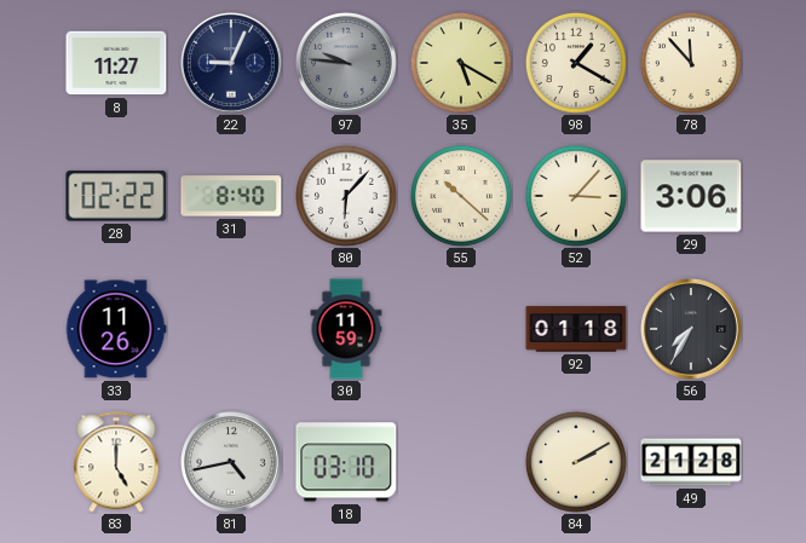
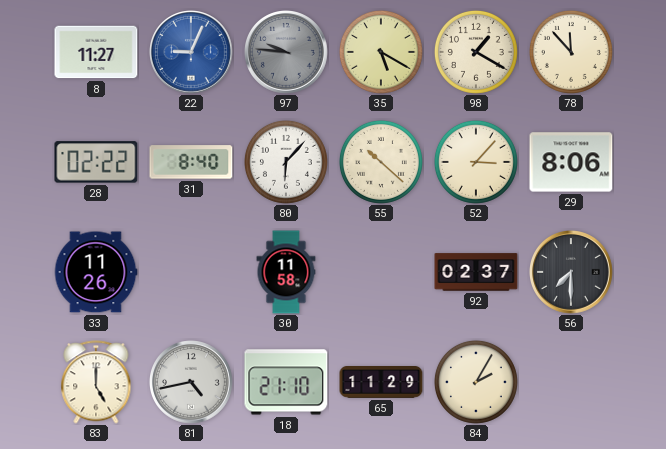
22 dial: navy -> blue
29: 3:06 -> 8:06
30: 11:59 -> 11:58
92: 01:18 -> 02:37
56: 7:35 -> 7:30
18: 03:10 -> 21:10
65: none -> 11:29
84: 2:10 -> 2:05
49: 21:28 -> none
